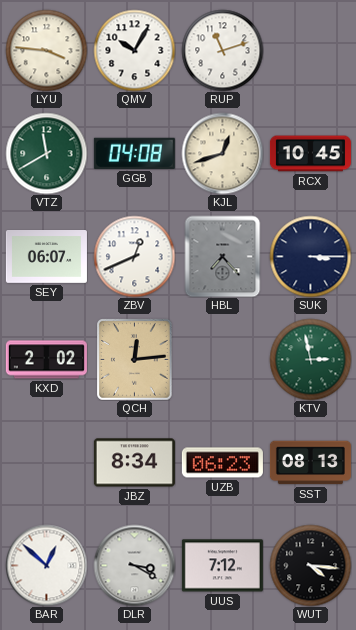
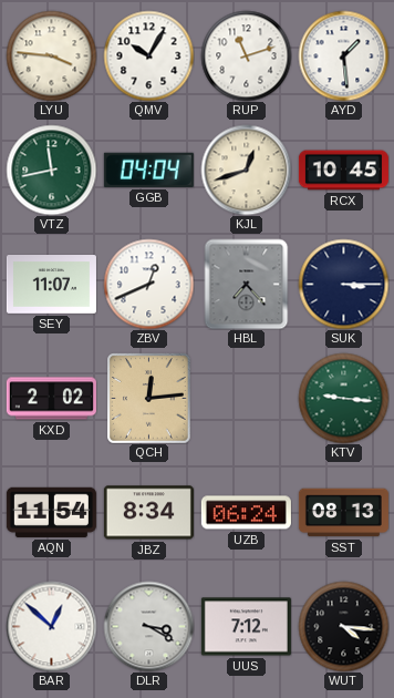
AYD: none -> 1:29
VTZ: 11:40 -> 11:43
GGB: 04:08 -> 04:04
SEY: 06:07 -> 11:07
KTV: 2:58 -> 9:16
AQN: none -> 11:54
UZB: 06:23 -> 06:24
